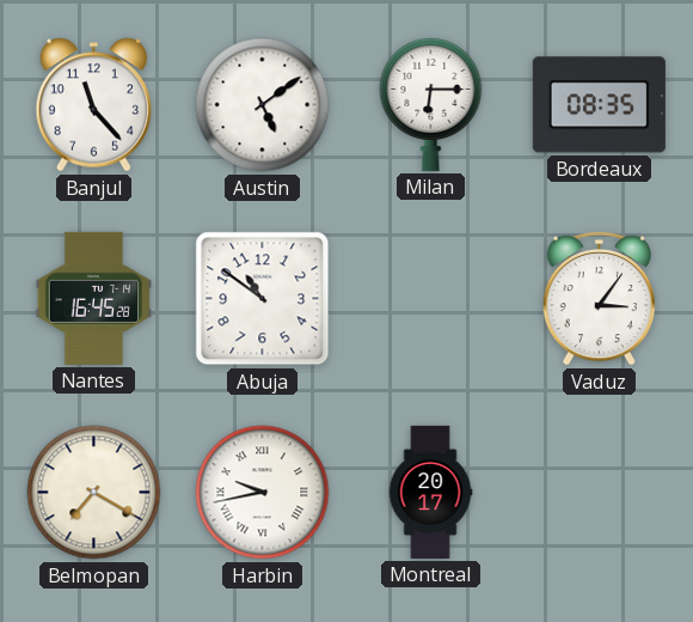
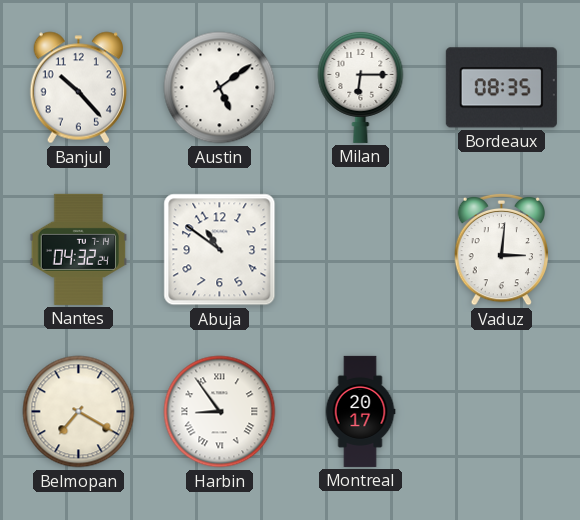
Banjul: 11:23 -> 10:23
Nantes: 16:45 -> 04:32
Vaduz: 3:06 -> 3:01
Harbin: 9:43 -> 8:54
